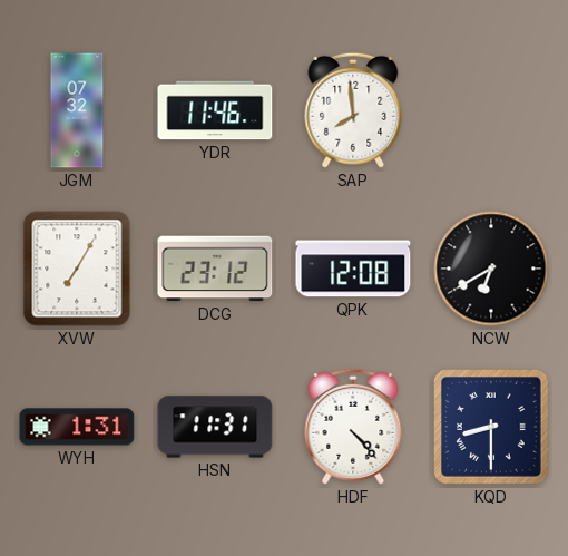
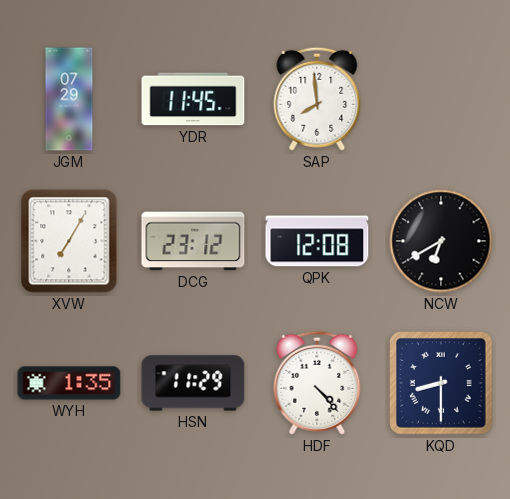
JGM: 07:32 -> 07:29
YDR: 11:46 -> 11:45
WYH: 1:31 -> 1:35
HSN: 11:31 -> 11:29
